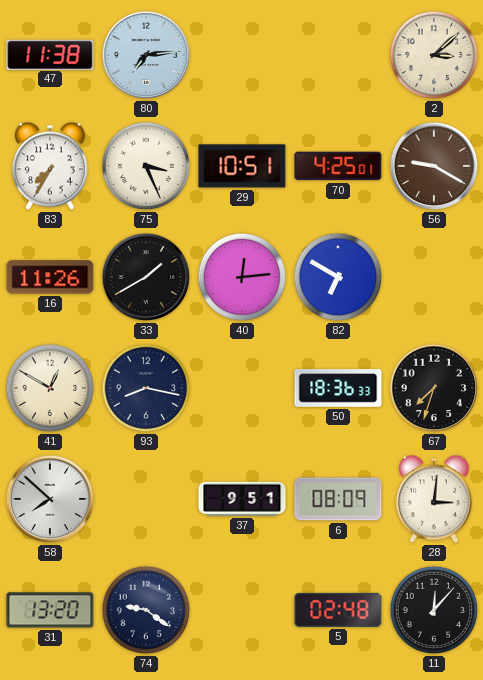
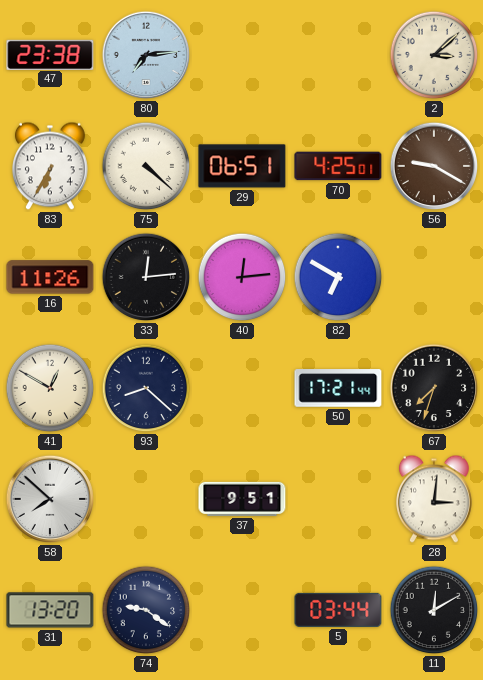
47: 11:38 -> 23:38
83: 7:35 -> 6:35
75: 3:26 -> 4:22
29: 10:51 -> 06:51
33: 1:40 -> 12:14
93: 8:17 -> 8:22
50: 18:36 -> 17:21
6: 08:09 -> none
5: 02:48 -> 03:44
11: 12:07 -> 12:10
